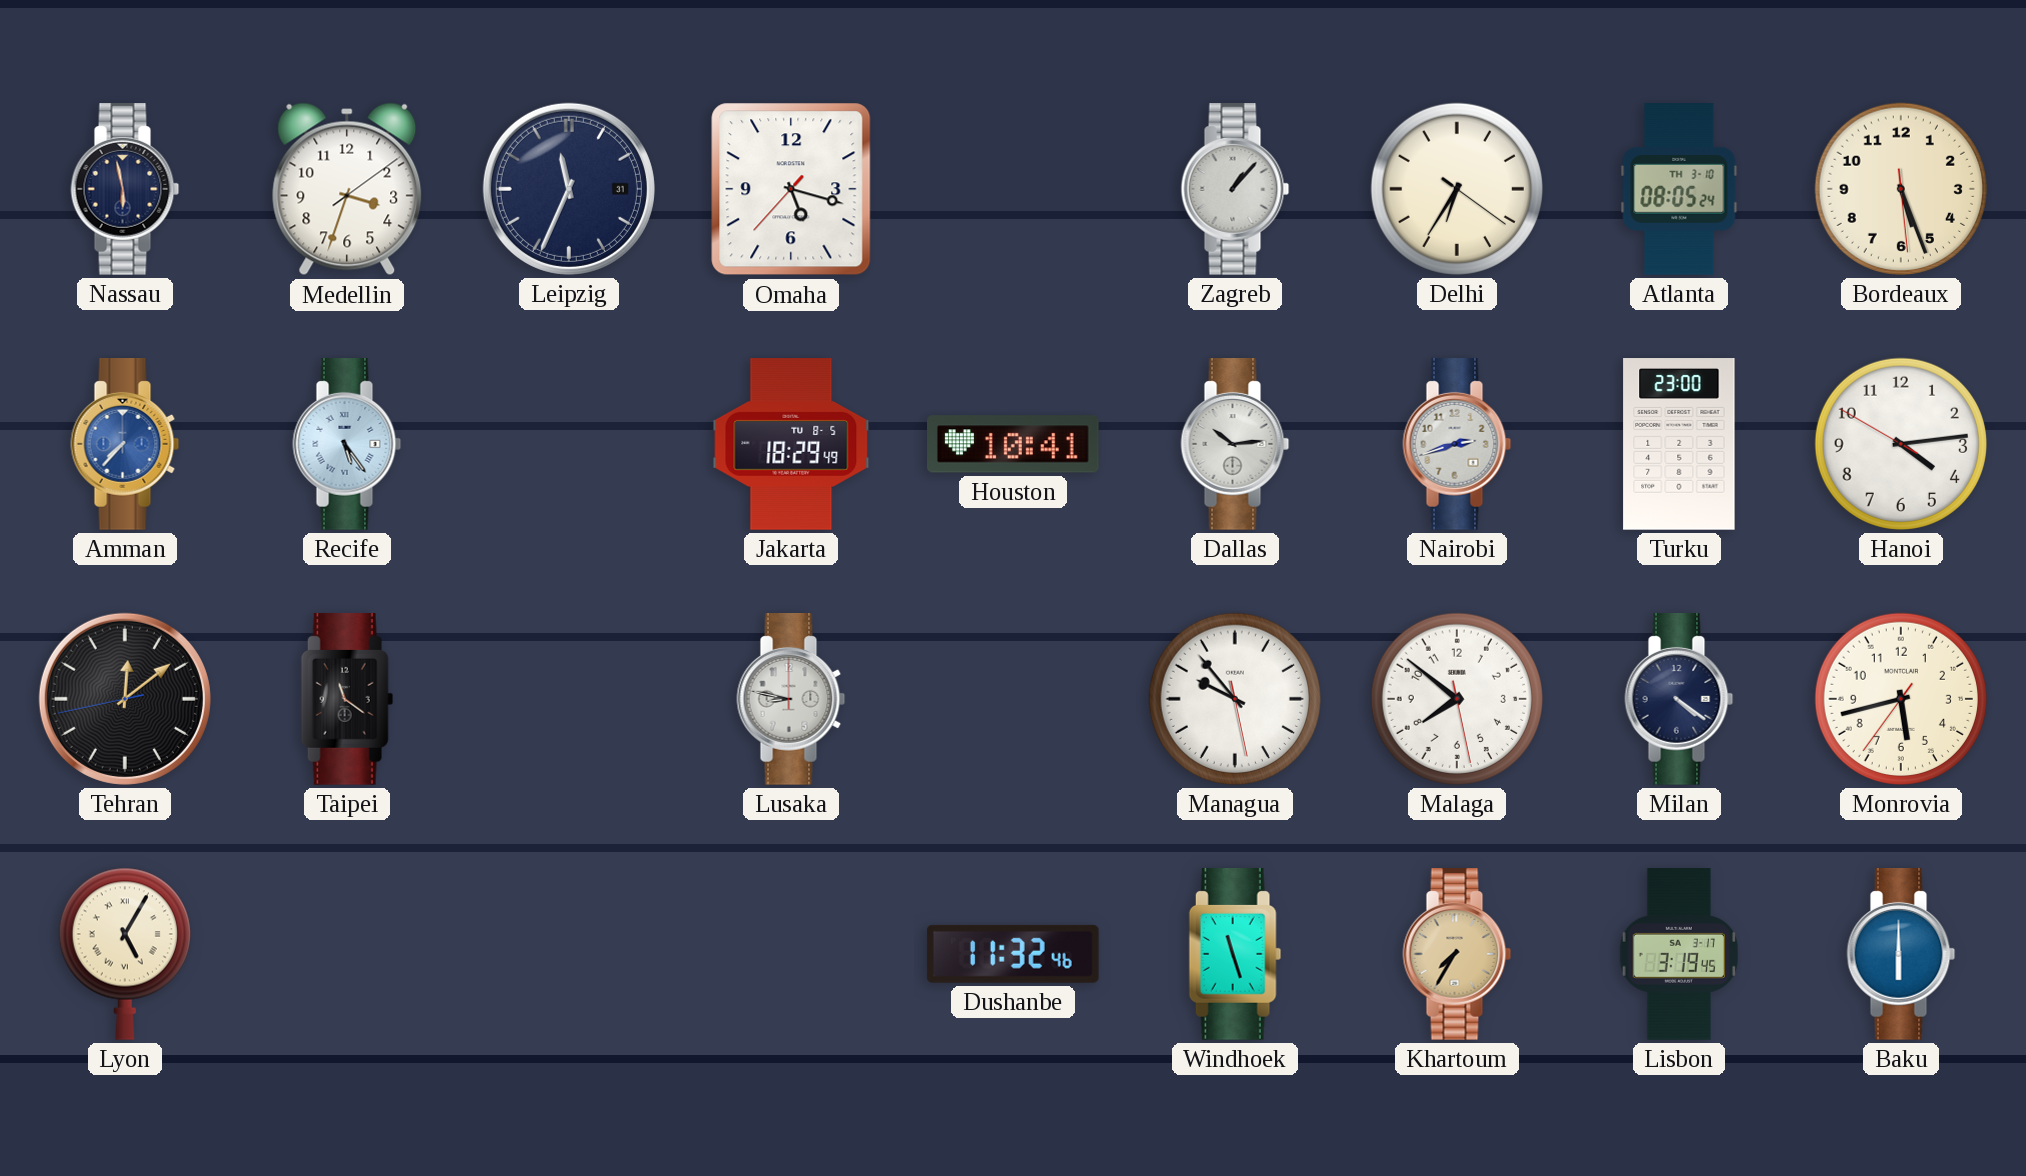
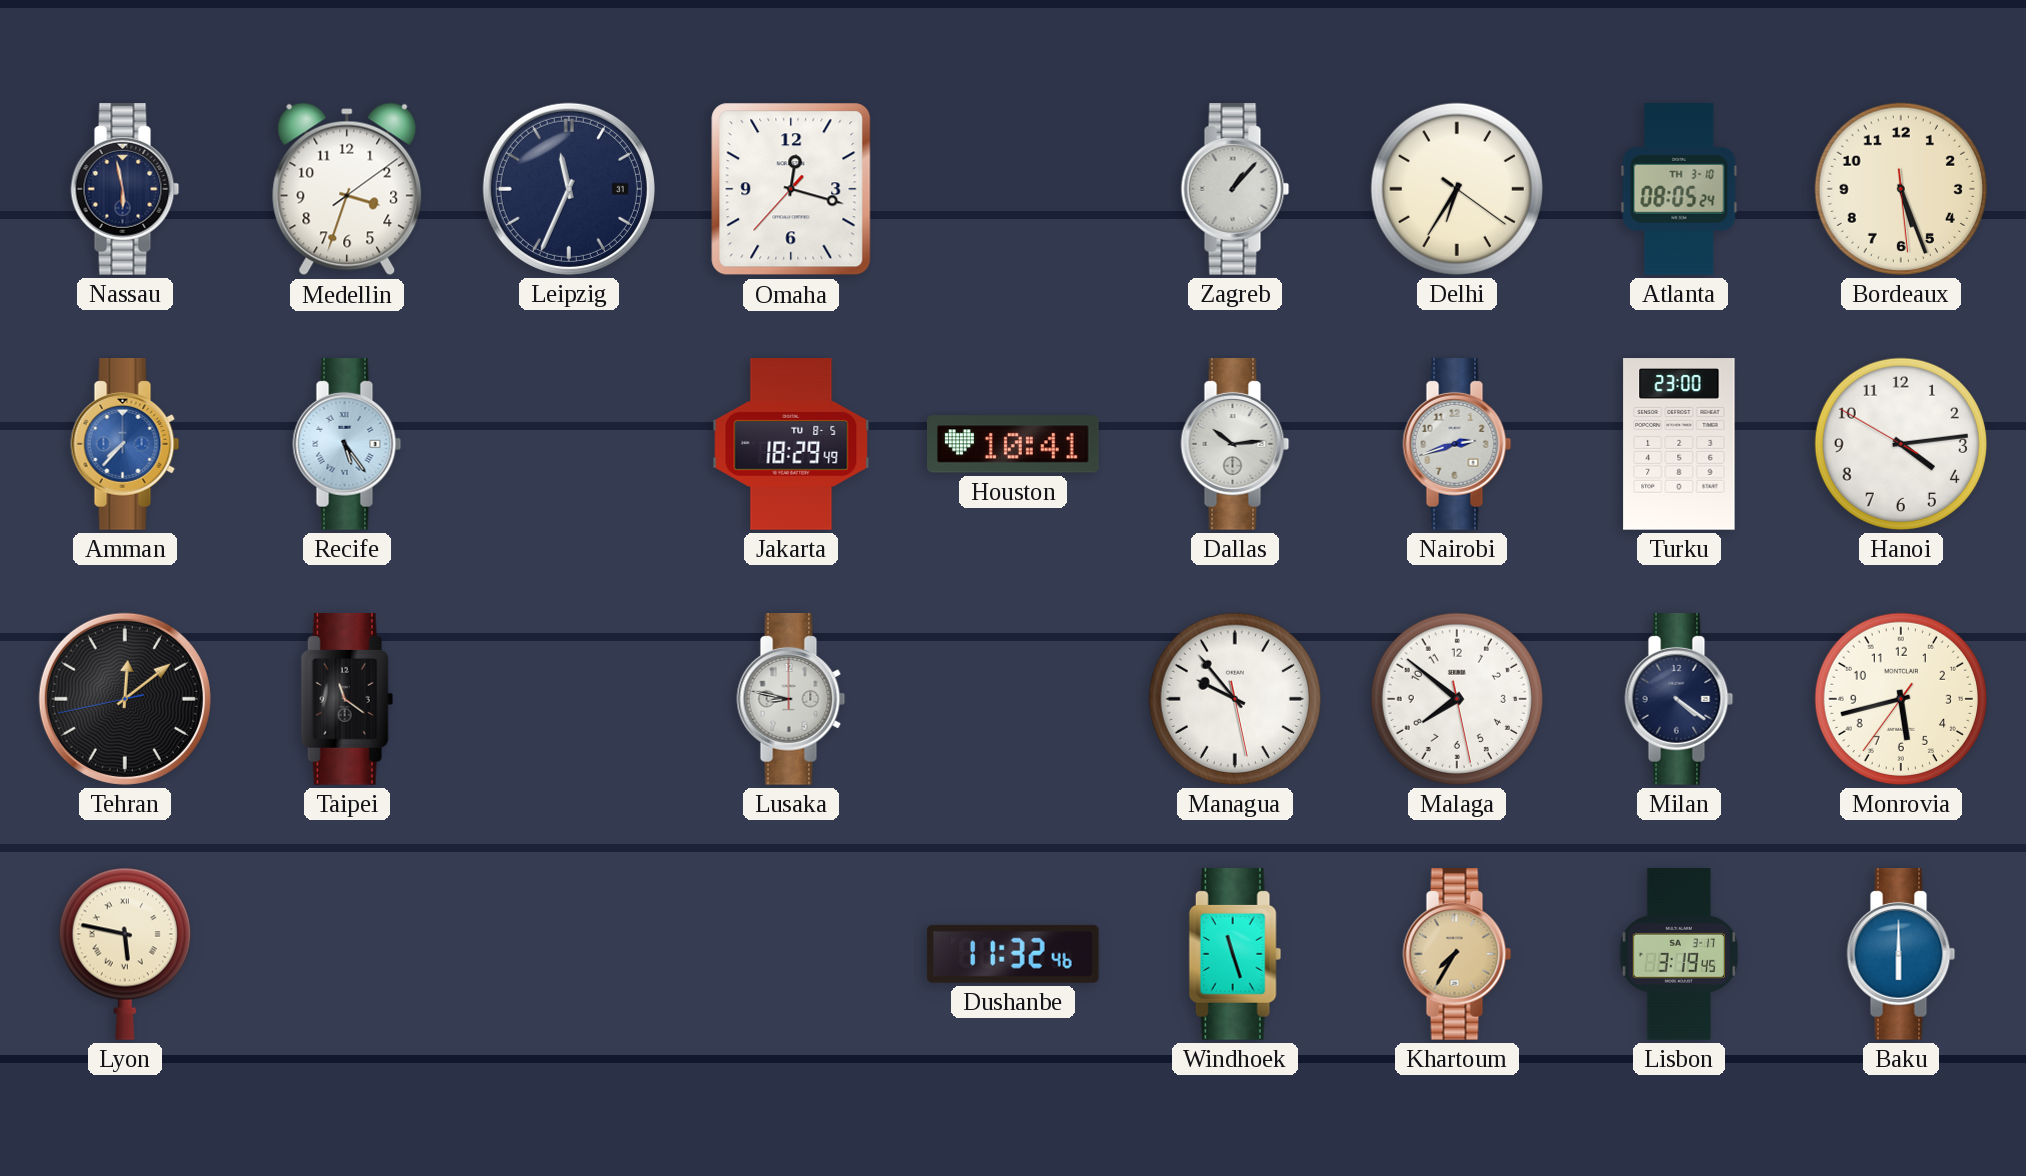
Omaha: 5:17 -> 12:17
Lyon: 5:05 -> 5:47
